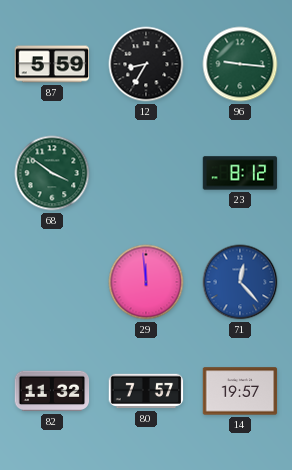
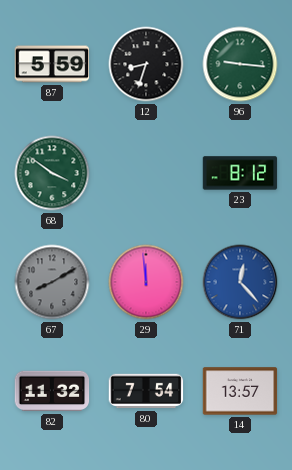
12: 8:35 -> 8:33
67: none -> 8:10
80: 7:57 -> 7:54
14: 19:57 -> 13:57
